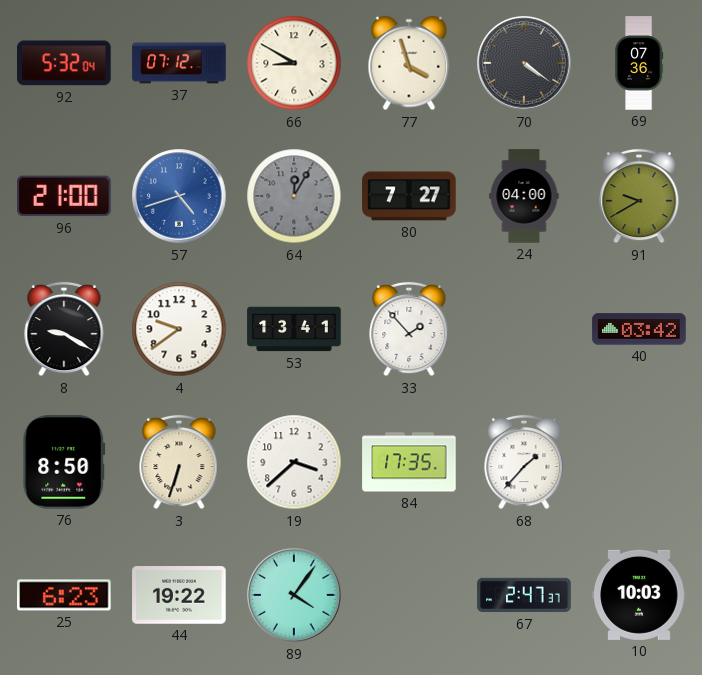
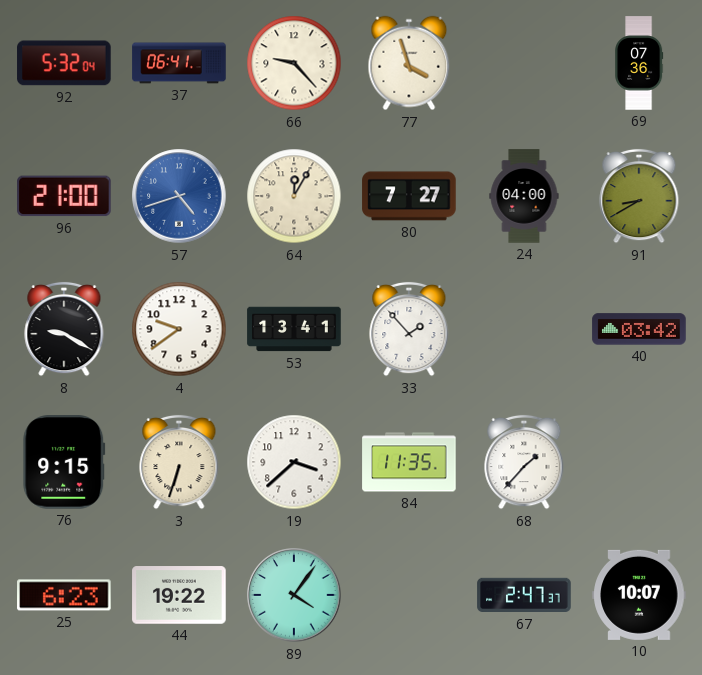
37: 07:12 -> 06:41
66: 8:50 -> 9:23
70: 4:21 -> none
64 dial: grey -> cream
91: 9:40 -> 8:40
76: 8:50 -> 9:15
84: 17:35 -> 11:35
10: 10:03 -> 10:07
